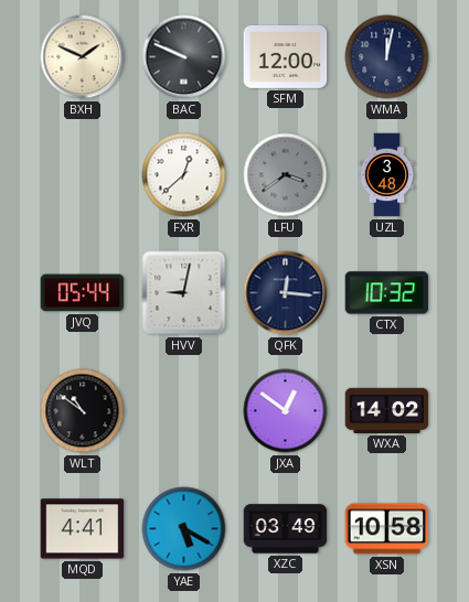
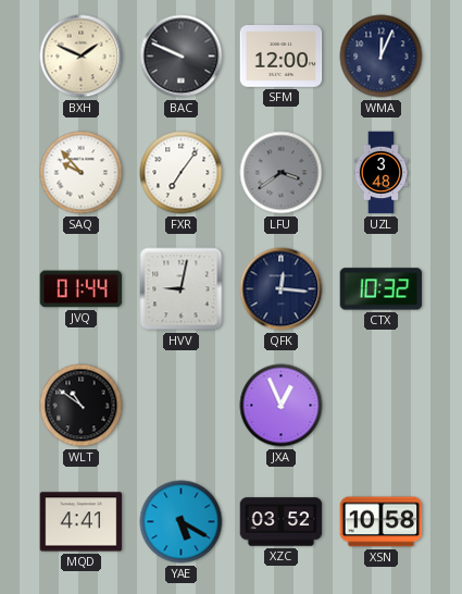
WMA: 12:02 -> 12:04
SAQ: none -> 9:53
FXR: 12:38 -> 7:06
JVQ: 05:44 -> 01:44
JXA: 12:51 -> 12:56
WXA: 14:02 -> none
XZC: 03:49 -> 03:52
